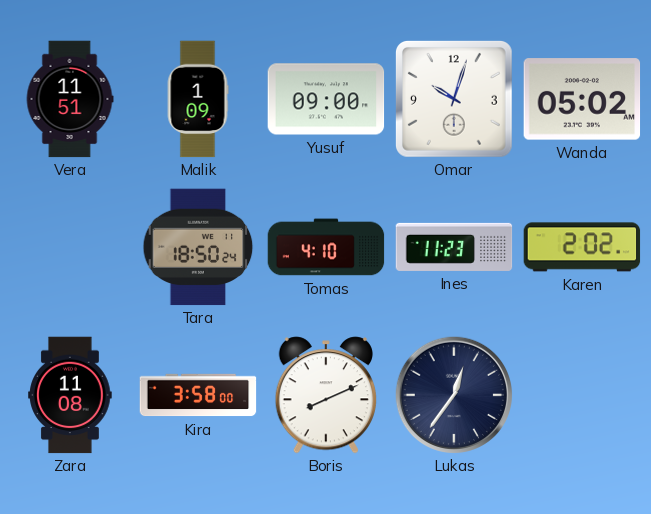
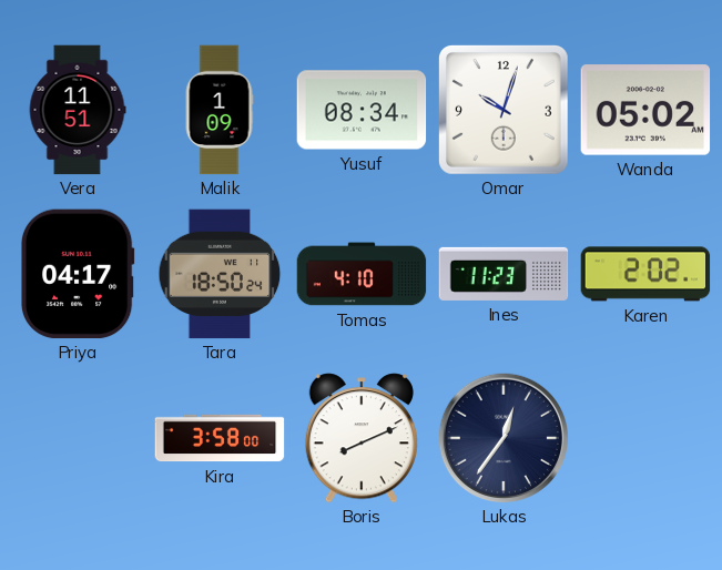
Yusuf: 09:00 -> 08:34
Priya: none -> 04:17
Zara: 11:08 -> none
